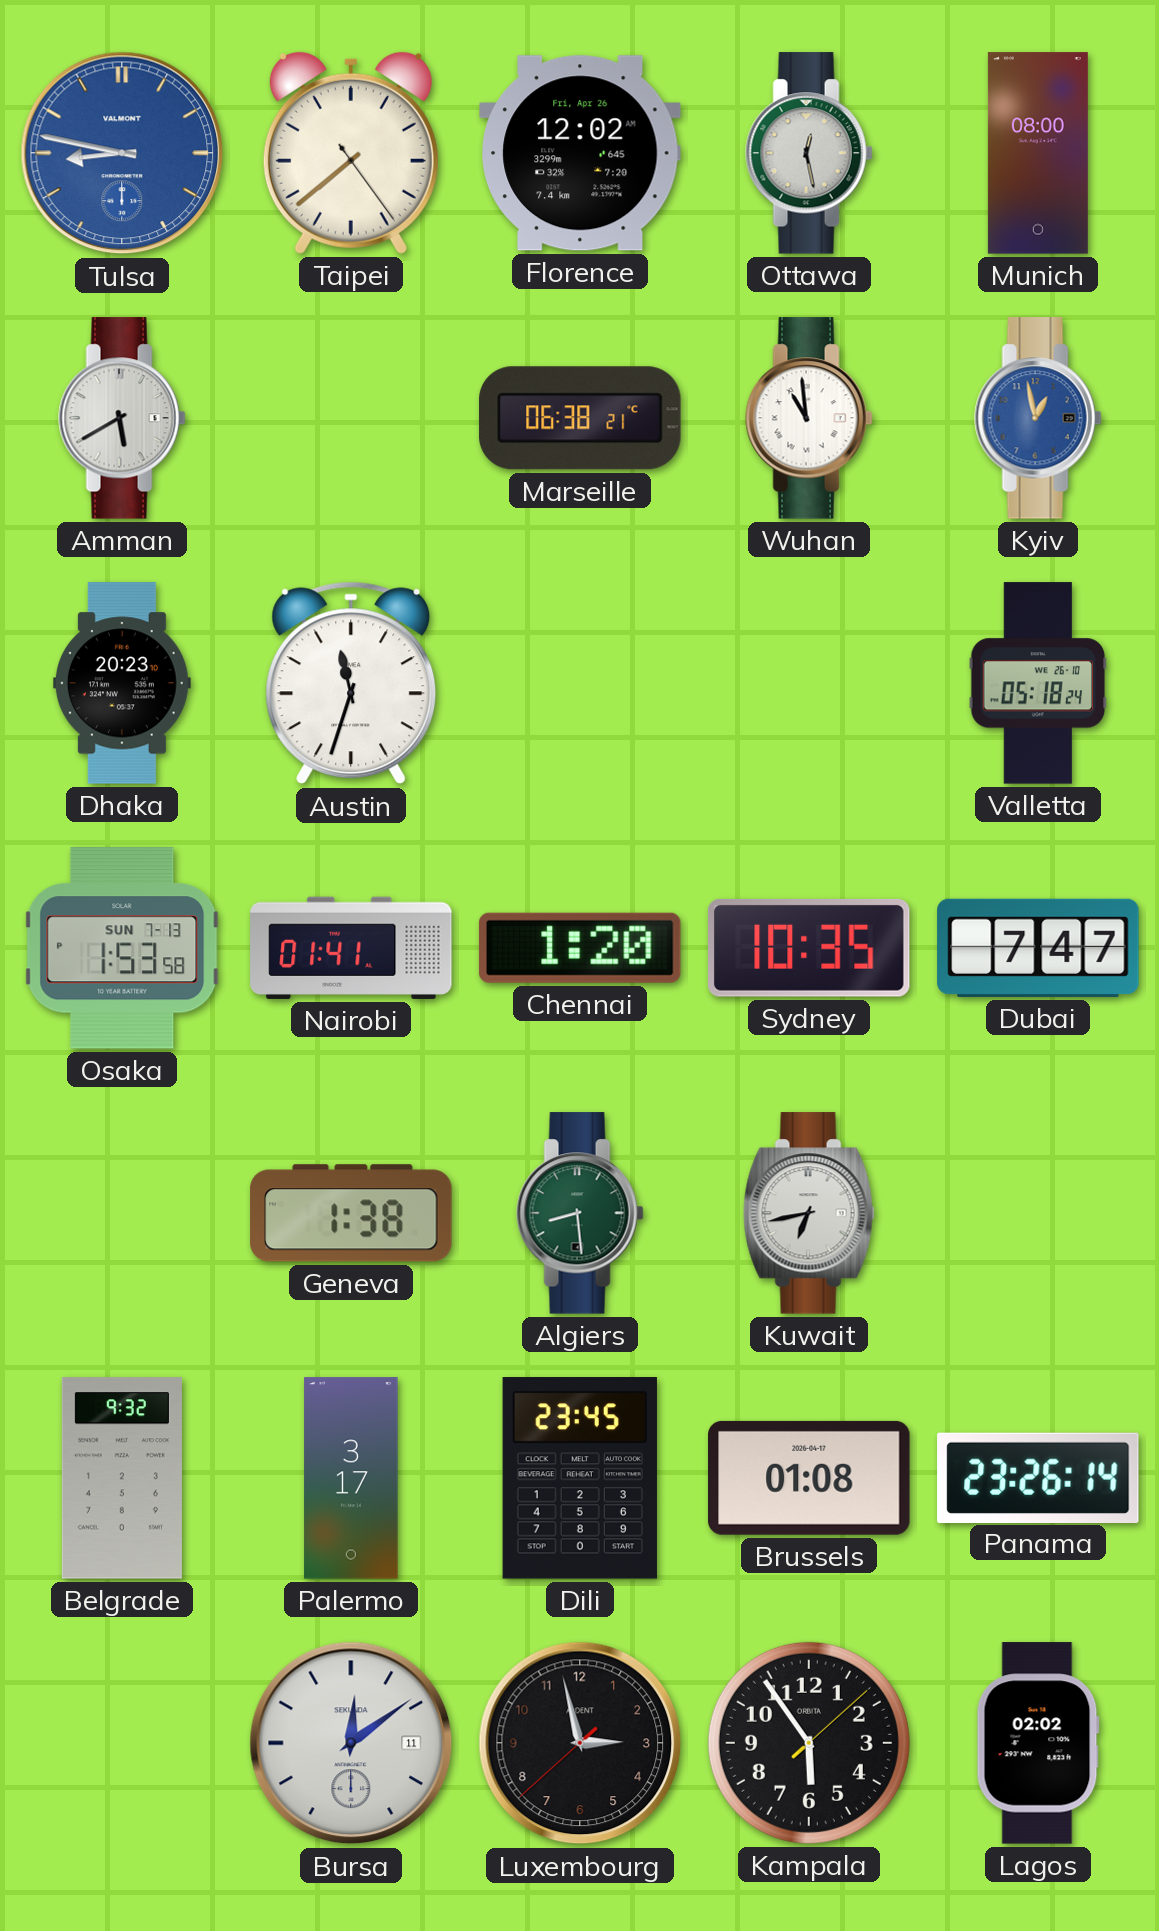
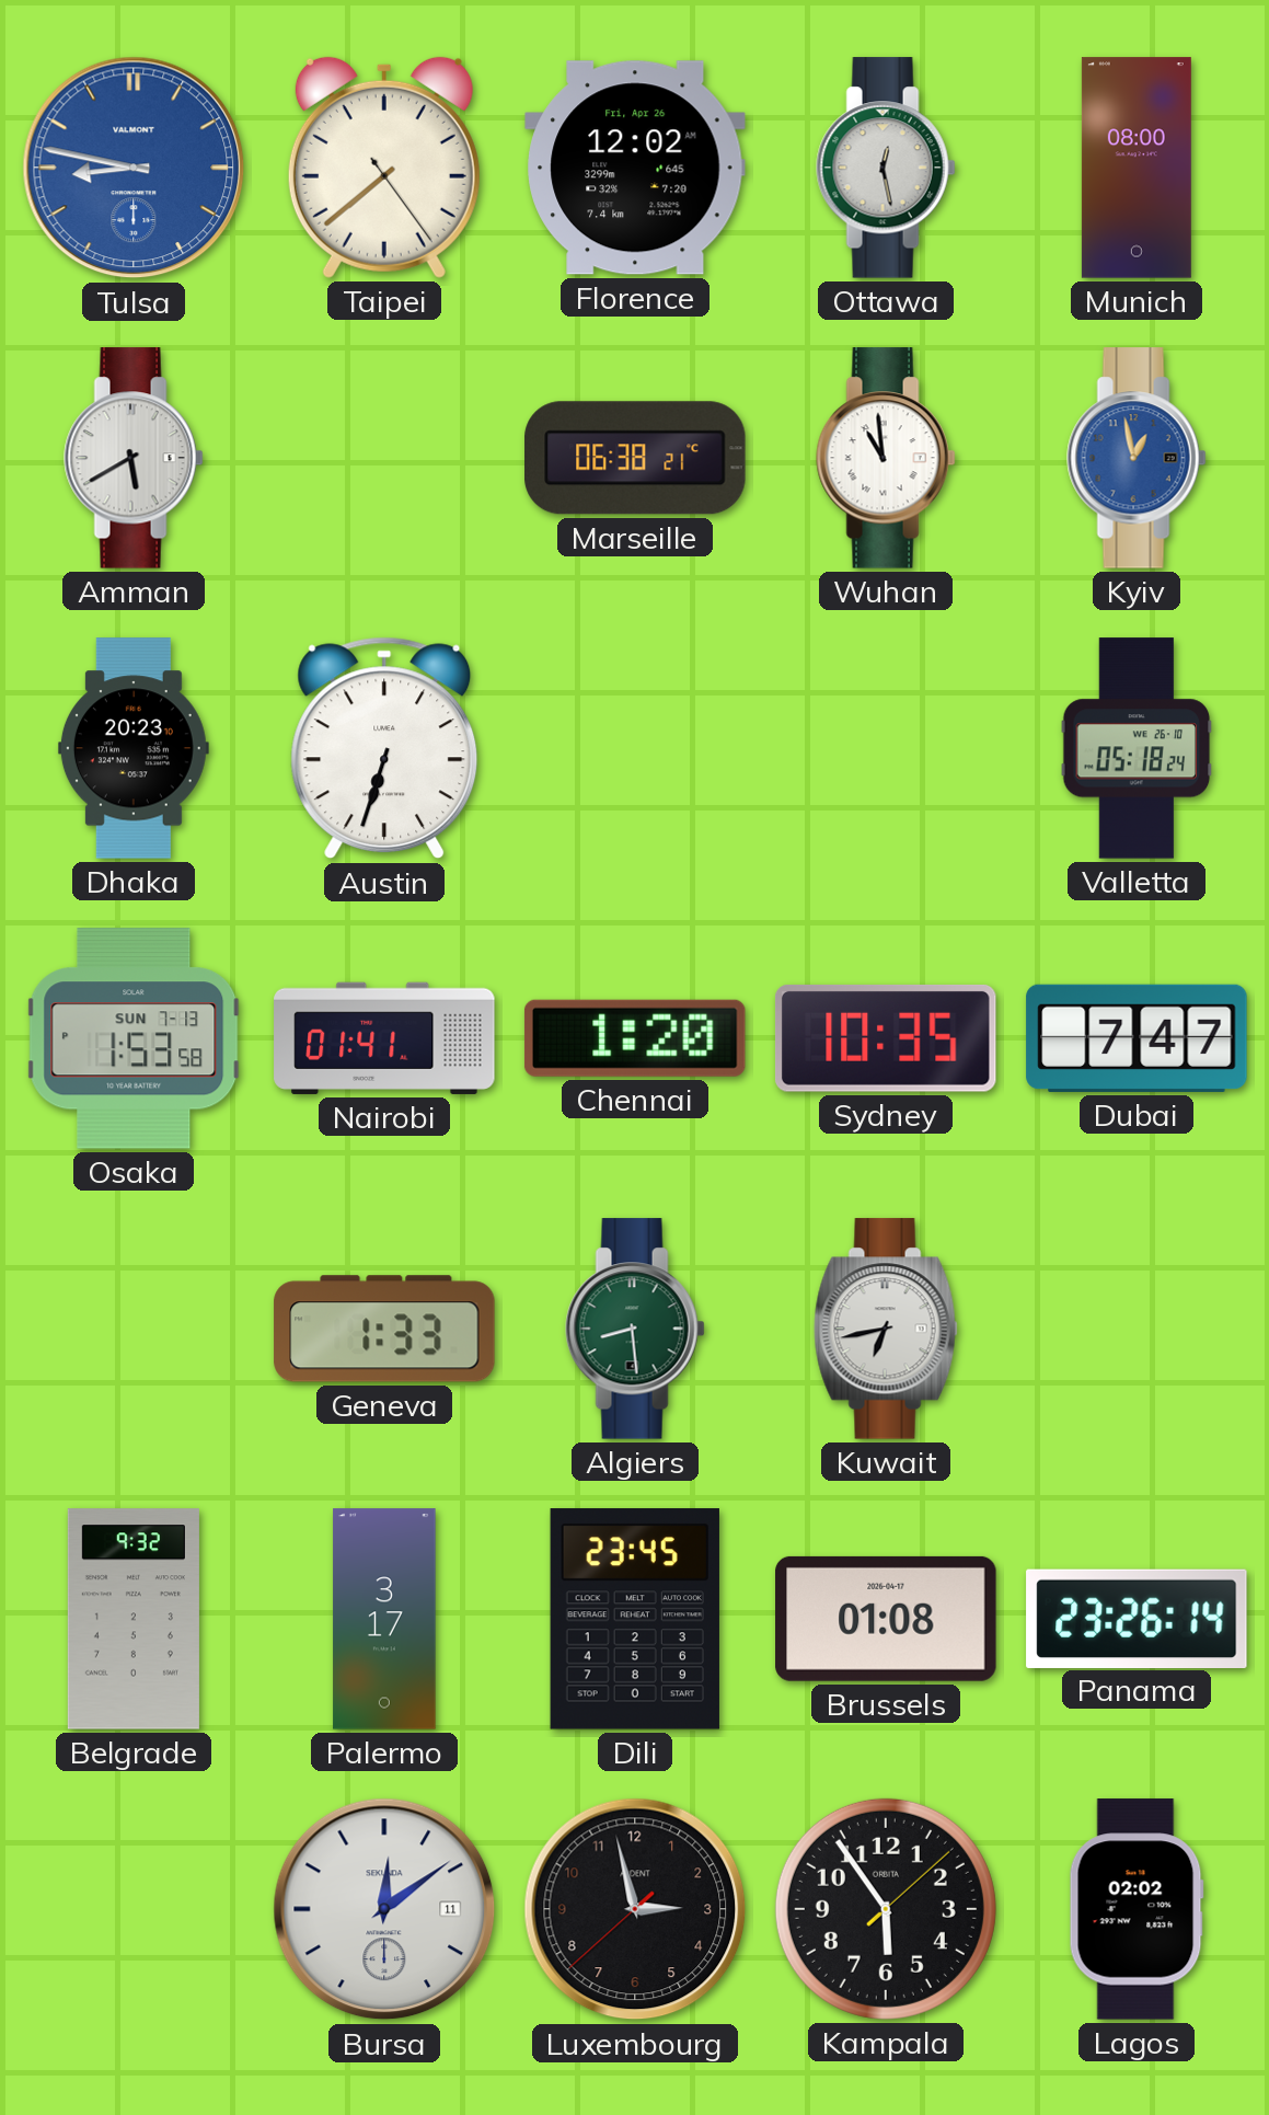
Austin: 11:33 -> 6:33
Geneva: 1:38 -> 1:33
